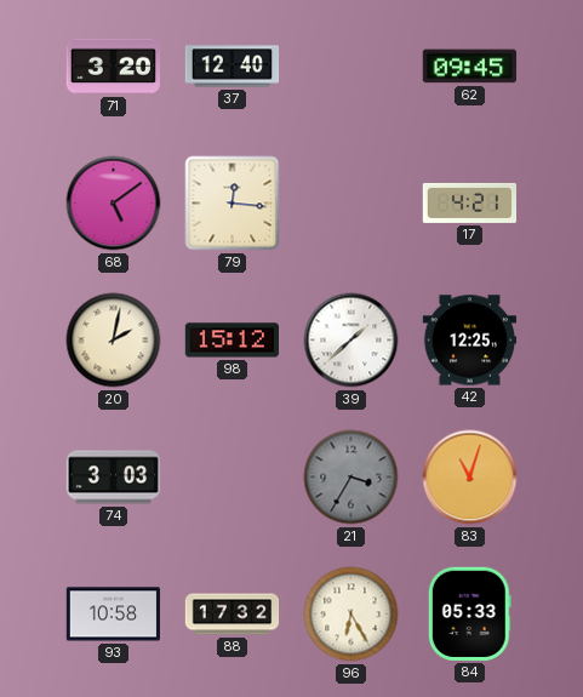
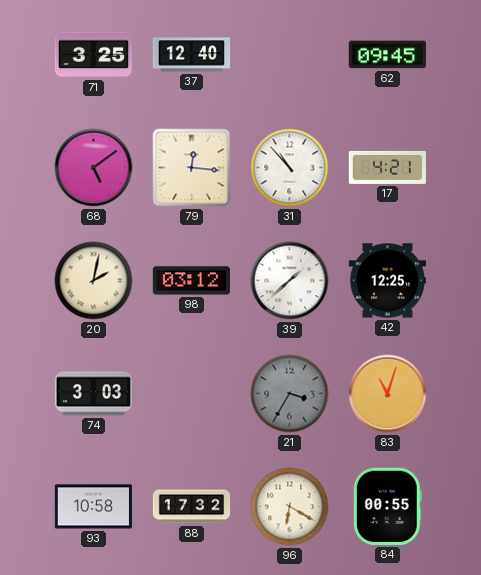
71: 3:20 -> 3:25
31: none -> 10:53
98: 15:12 -> 03:12
96: 6:25 -> 6:20
84: 05:33 -> 00:55
